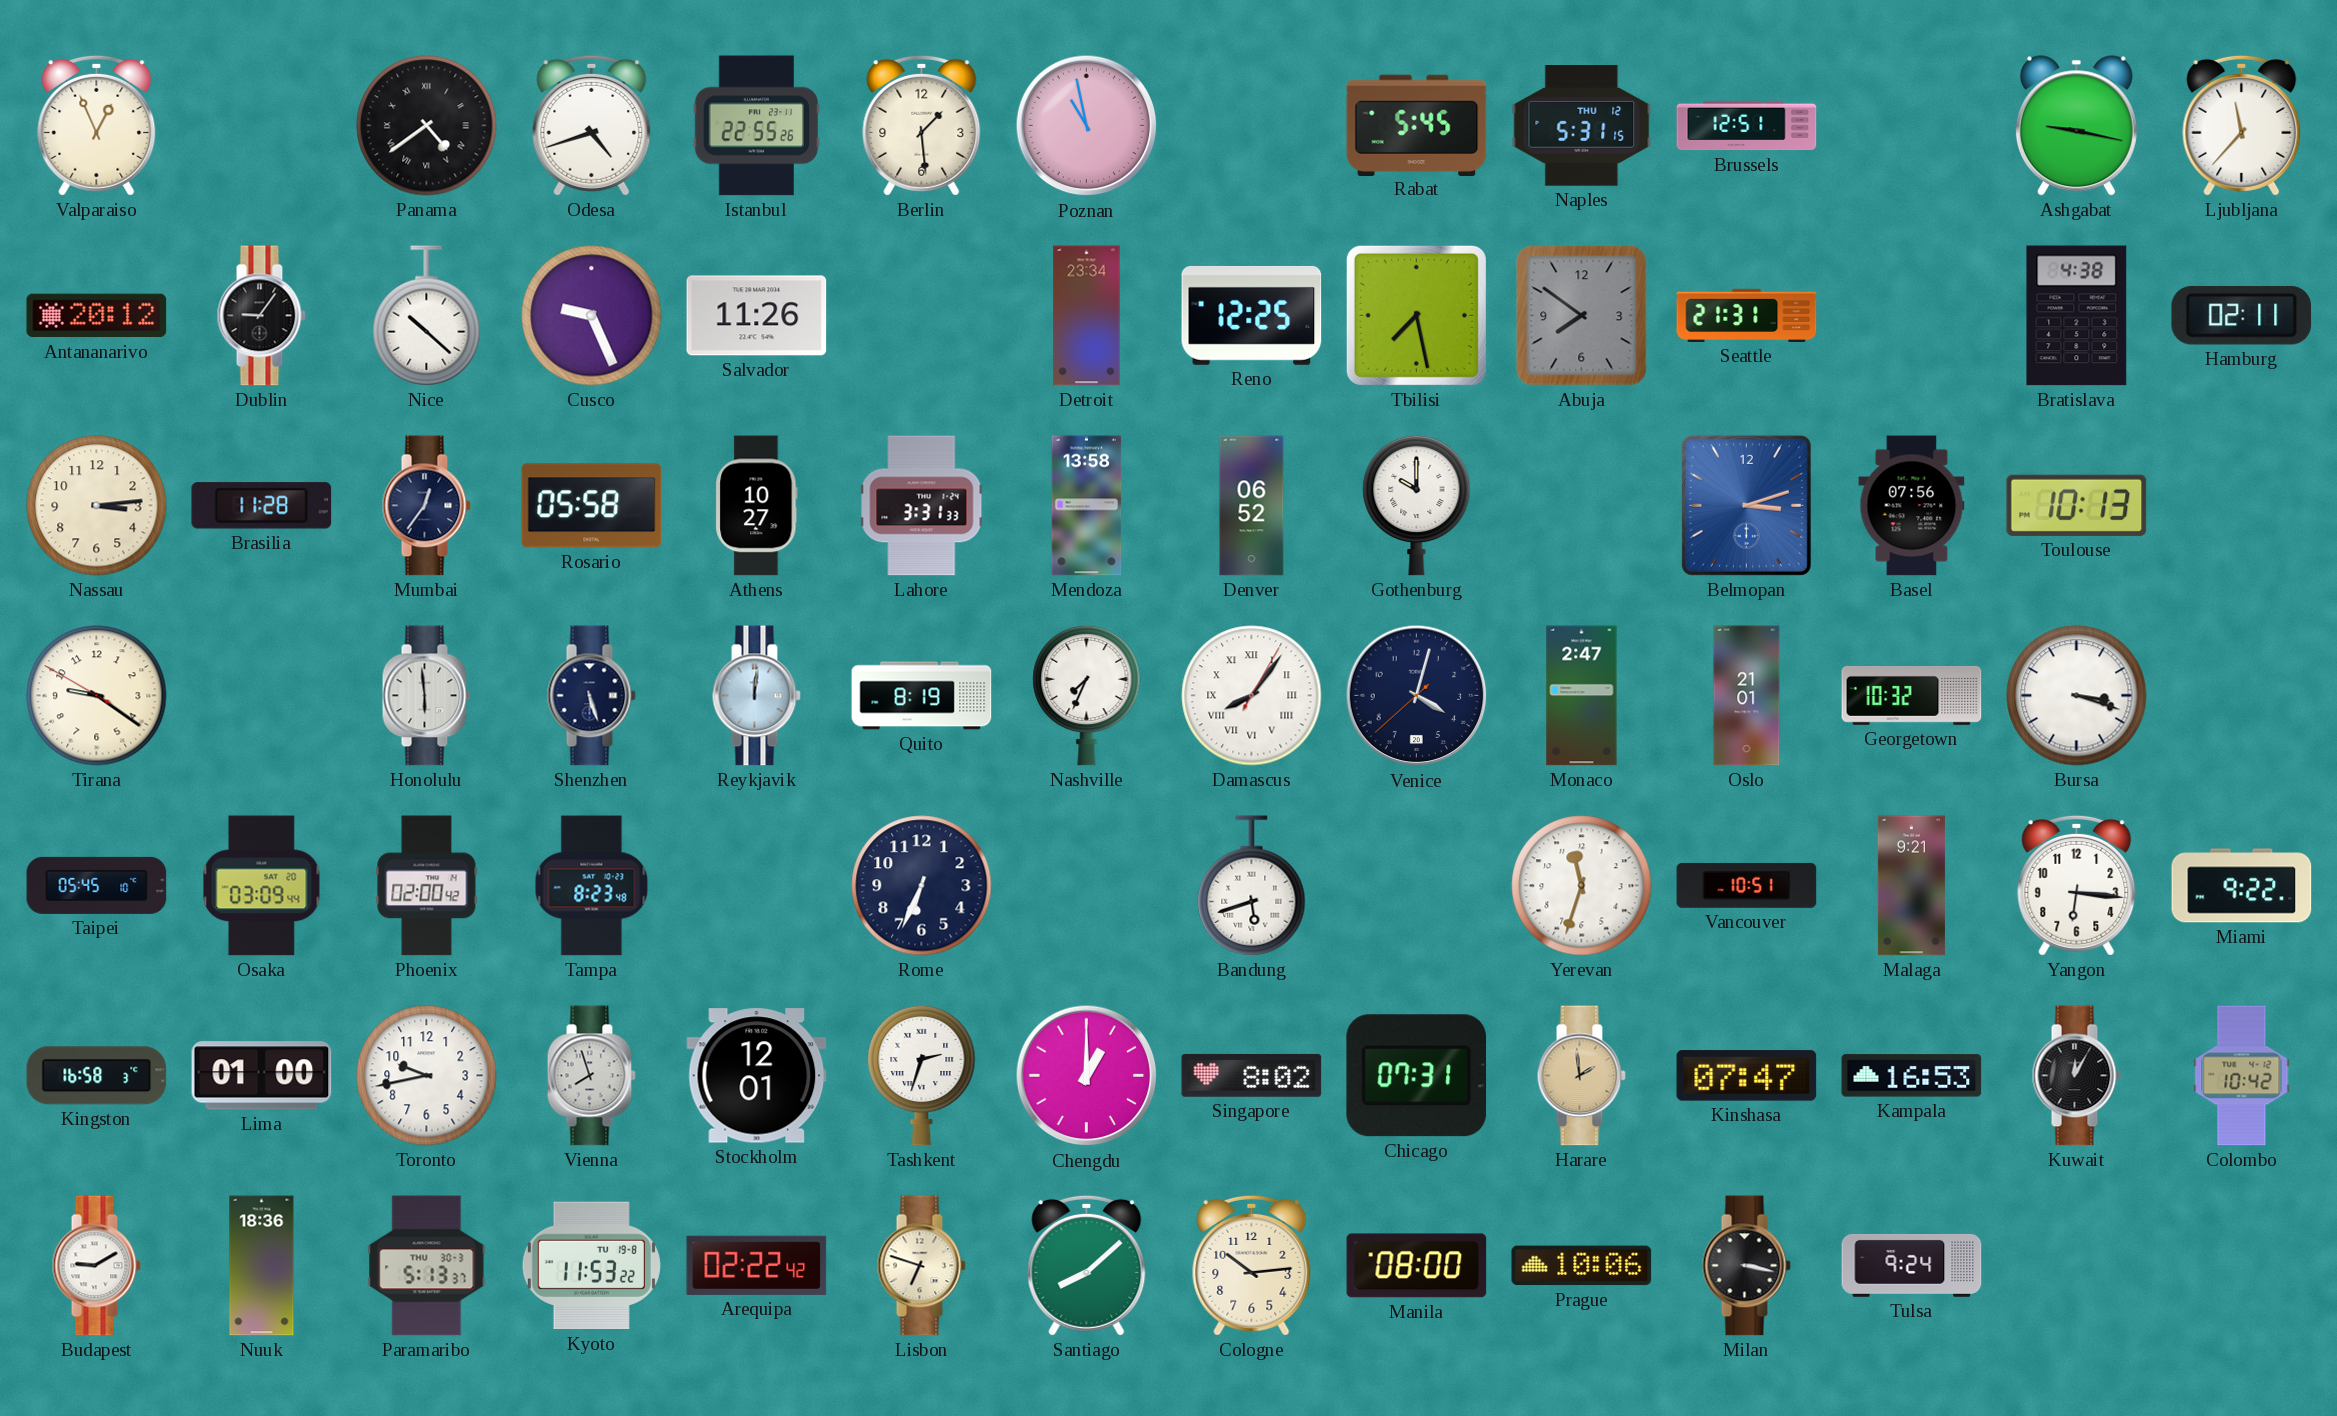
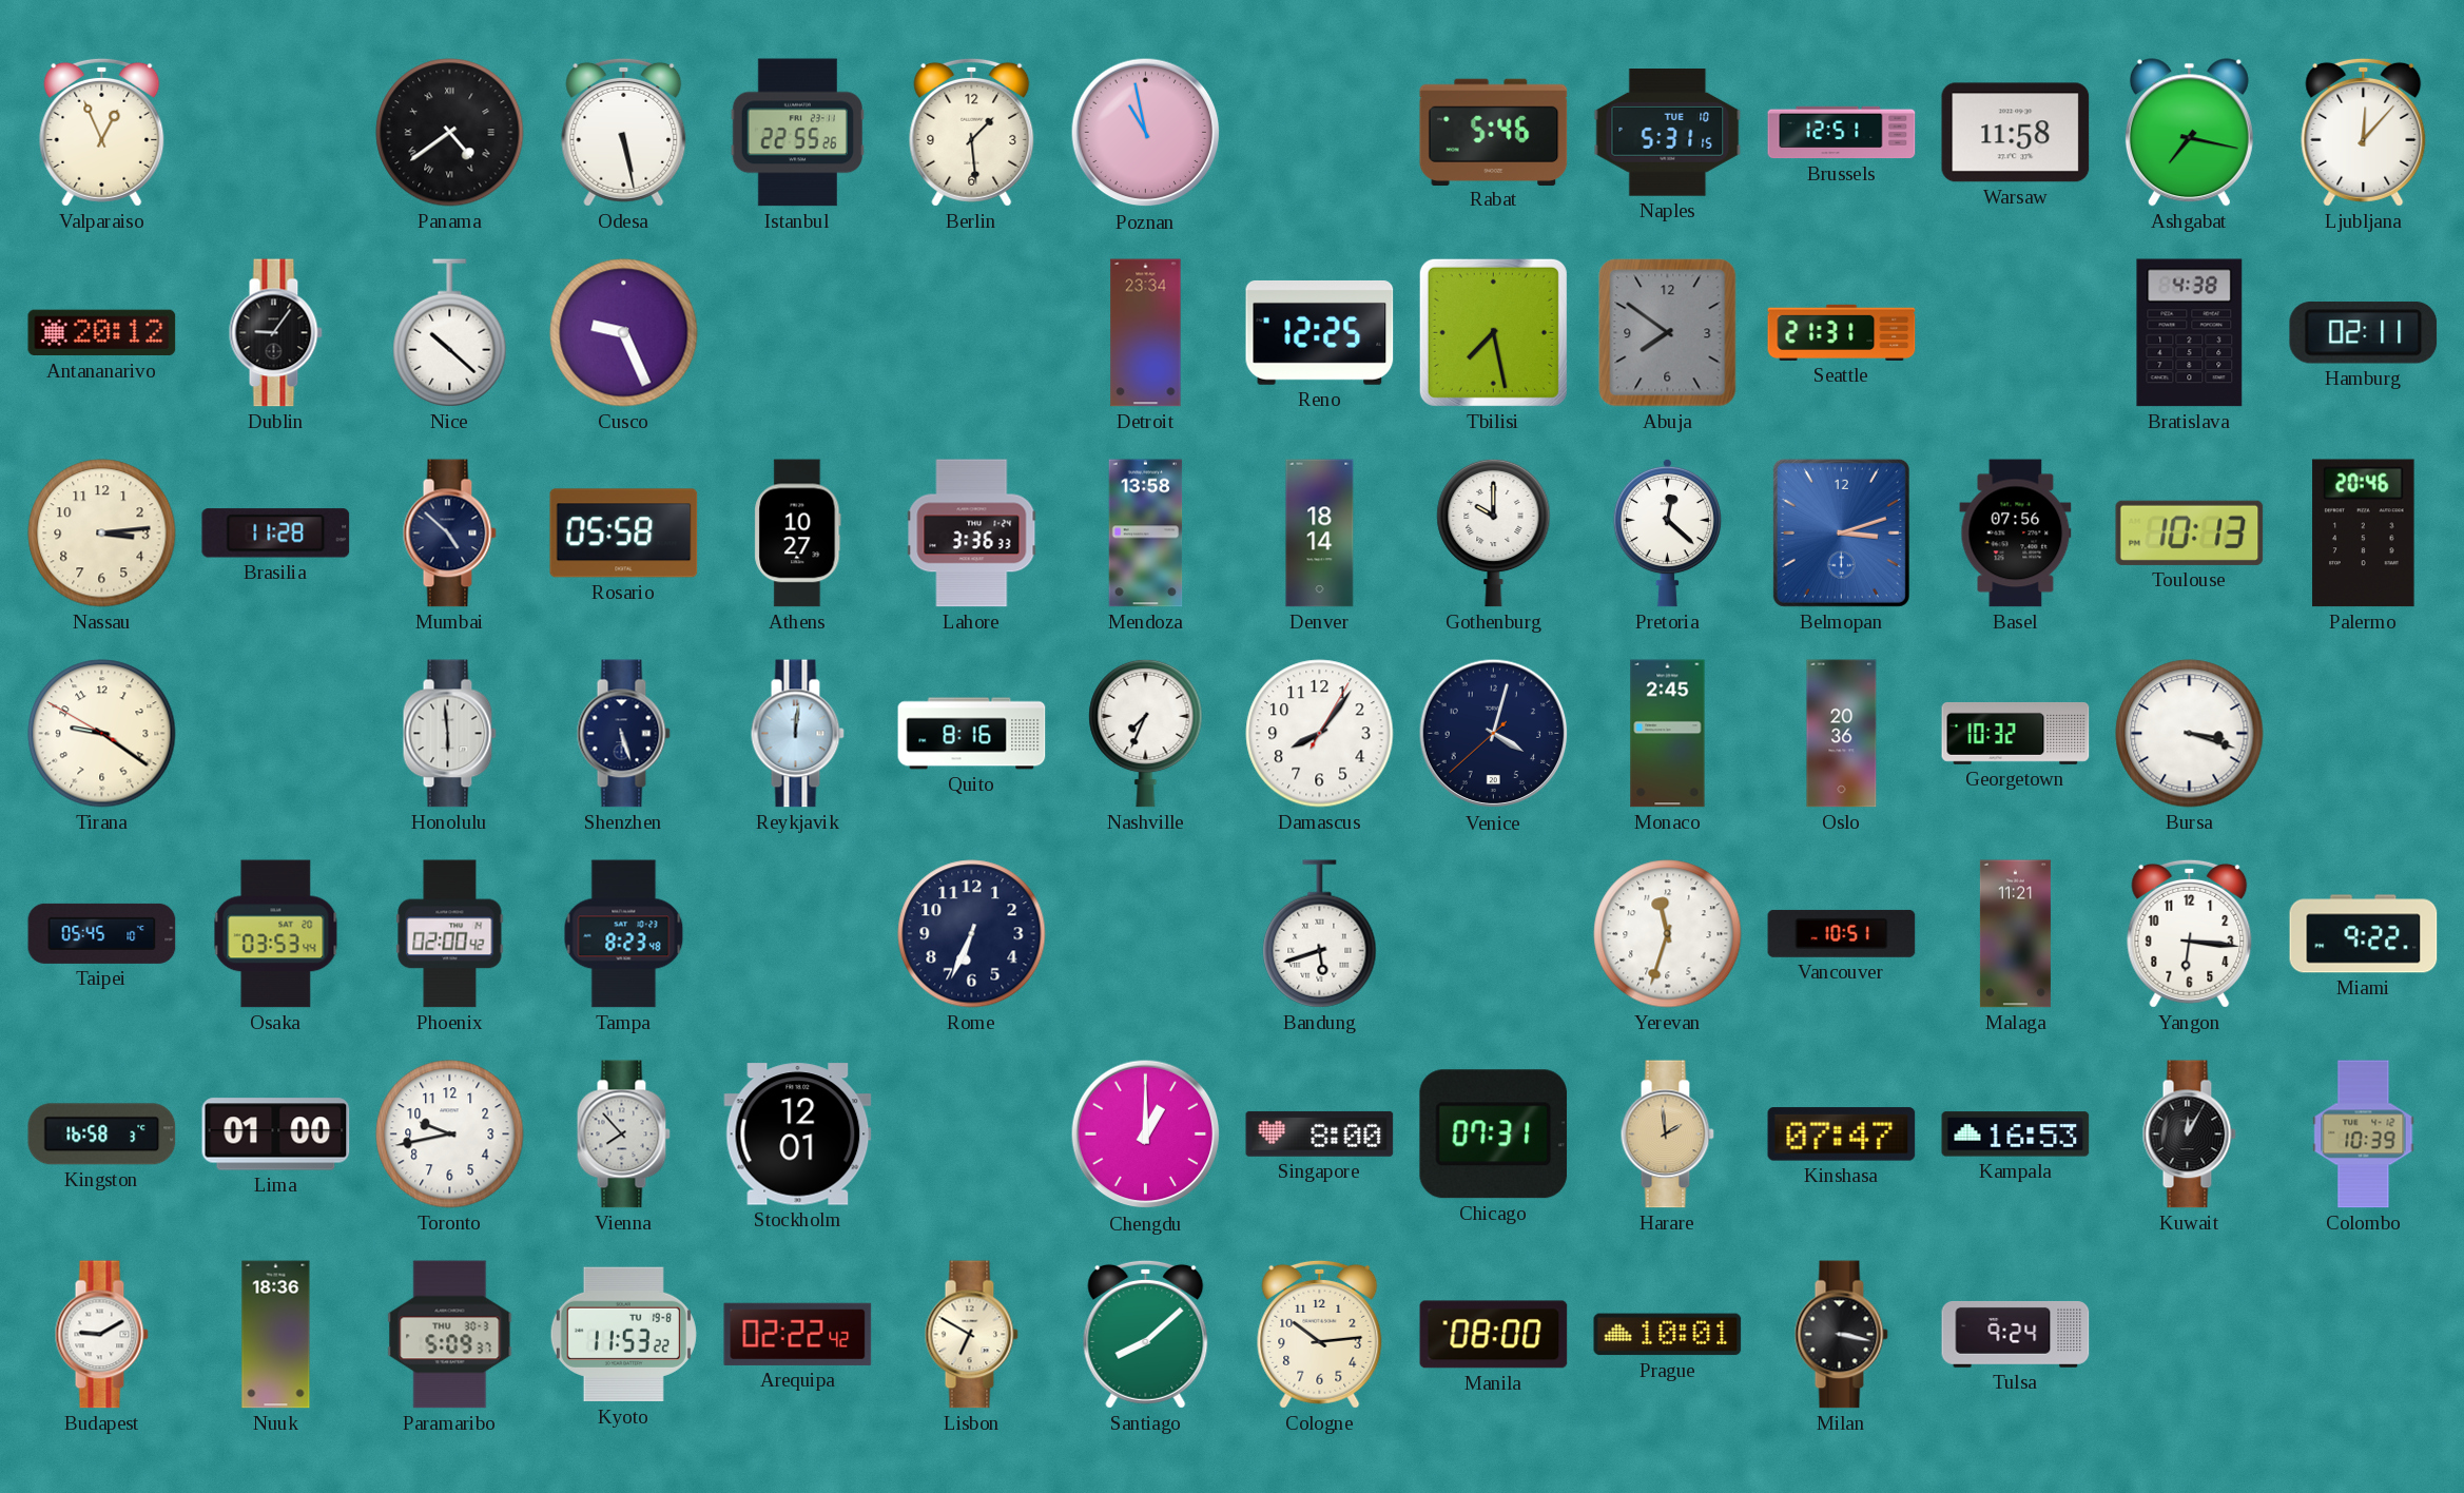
Odesa: 4:42 -> 5:28
Rabat: 5:45 -> 5:46
Naples date: THU 12 -> TUE 10
Warsaw: none -> 11:58
Ashgabat: 9:17 -> 7:17
Ljubljana: 11:37 -> 12:07
Salvador: 11:26 -> none
Mumbai: 12:36 -> 4:52
Lahore: 3:31 -> 3:36
Denver: 06:52 -> 18:14
Pretoria: none -> 12:22
Palermo: none -> 20:46
Quito: 8:19 -> 8:16
Damascus numerals: Roman -> Arabic
Monaco: 2:47 -> 2:45
Oslo: 21:01 -> 20:36
Osaka: 03:09 -> 03:53
Malaga: 9:21 -> 11:21
Vienna: 7:57 -> 7:53
Tashkent: 2:33 -> none
Singapore: 8:02 -> 8:00
Colombo: 10:42 -> 10:39
Paramaribo: 5:13 -> 5:09
Lisbon: 6:48 -> 6:50
Prague: 10:06 -> 10:01
